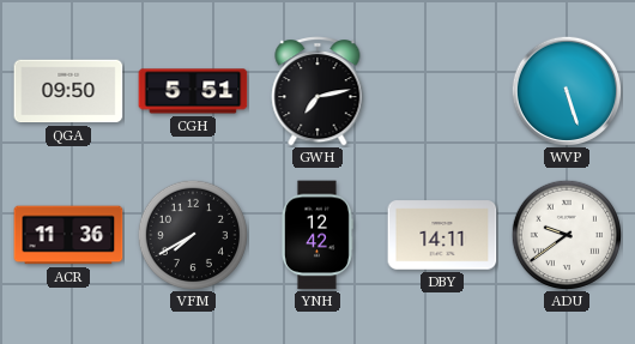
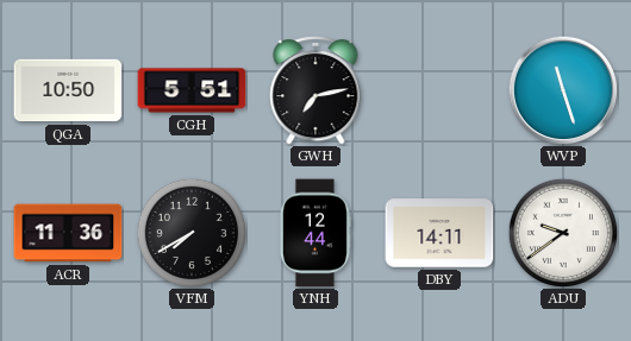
QGA: 09:50 -> 10:50
WVP: 5:27 -> 11:27
YNH: 12:42 -> 12:44
